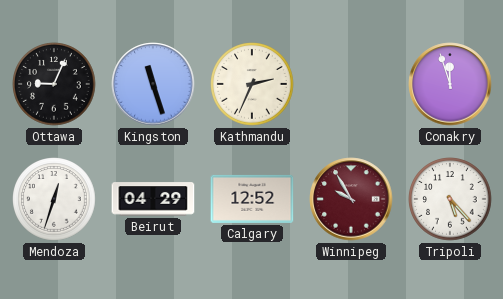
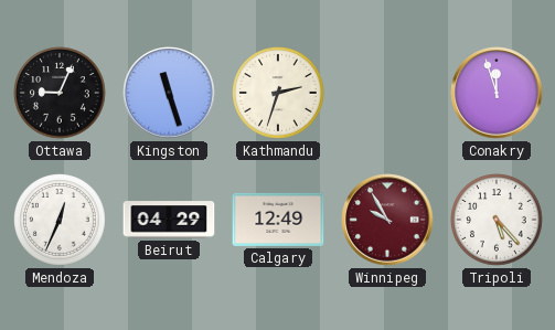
Kathmandu: 2:34 -> 2:33
Mendoza: 12:33 -> 12:34
Calgary: 12:52 -> 12:49
